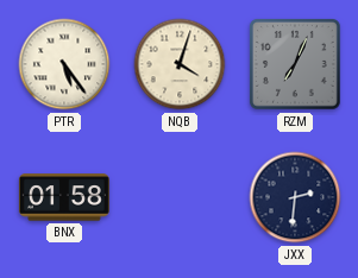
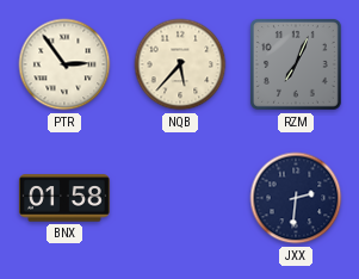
PTR: 5:24 -> 2:54
NQB: 4:03 -> 5:37
